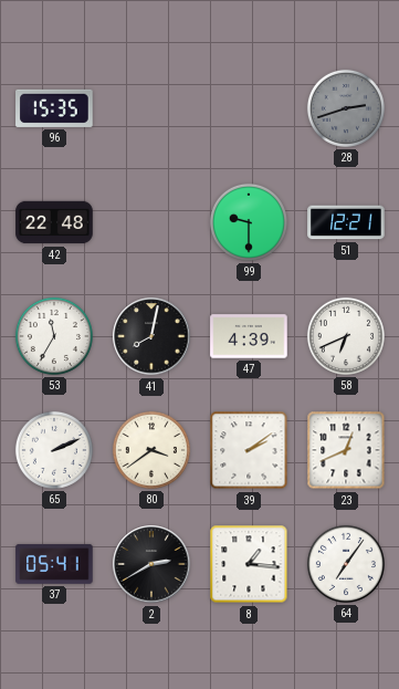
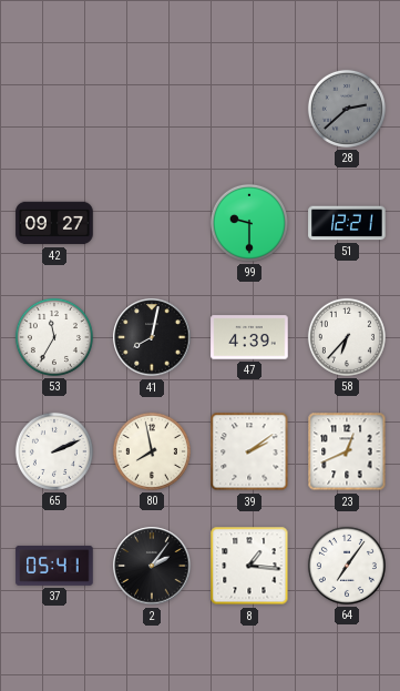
96: 15:35 -> none
28: 2:42 -> 2:38
42: 22:48 -> 09:27
58: 6:41 -> 6:37
80: 3:39 -> 7:58
2: 2:40 -> 2:06
